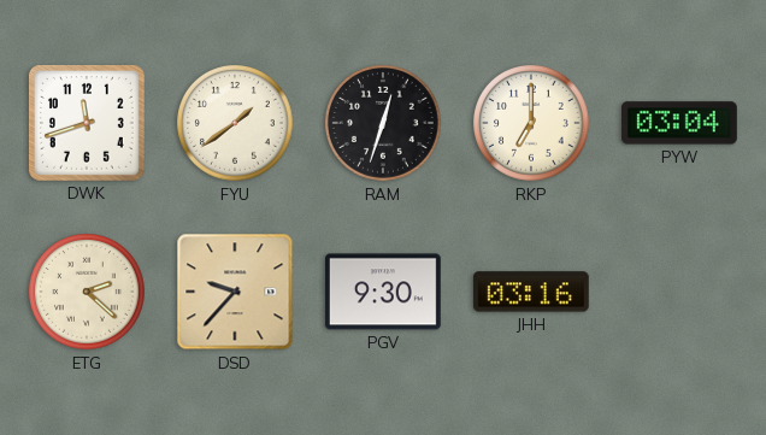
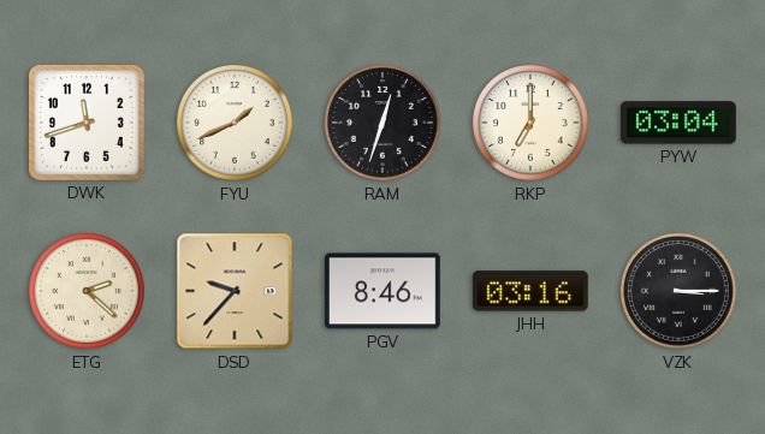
FYU: 1:39 -> 1:41
PGV: 9:30 -> 8:46
VZK: none -> 3:15
